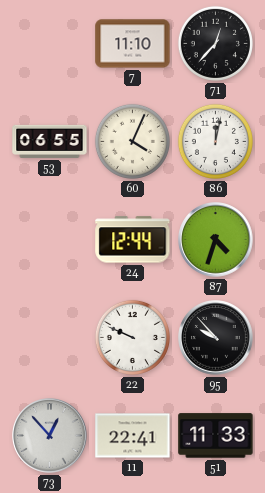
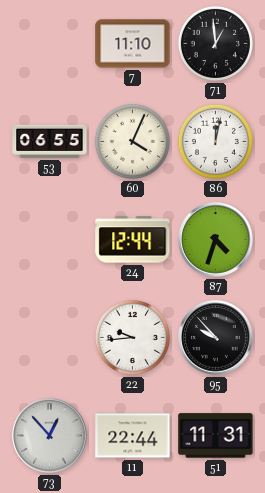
71: 12:37 -> 12:59
22: 9:49 -> 9:44
11: 22:41 -> 22:44
51: 11:33 -> 11:31
